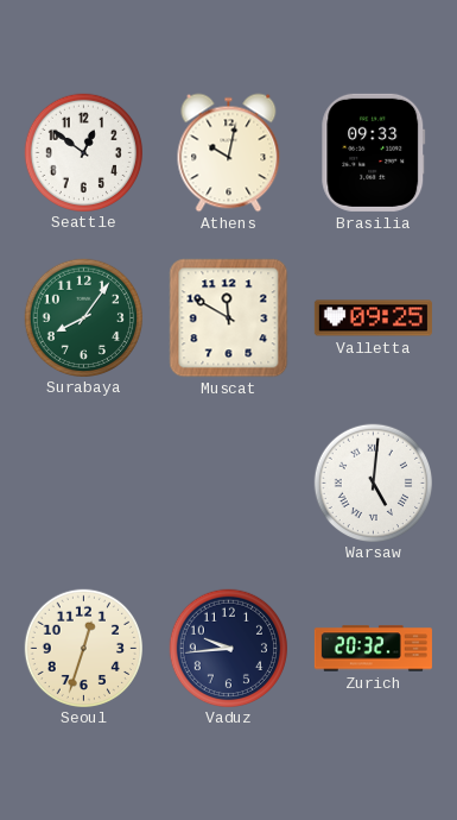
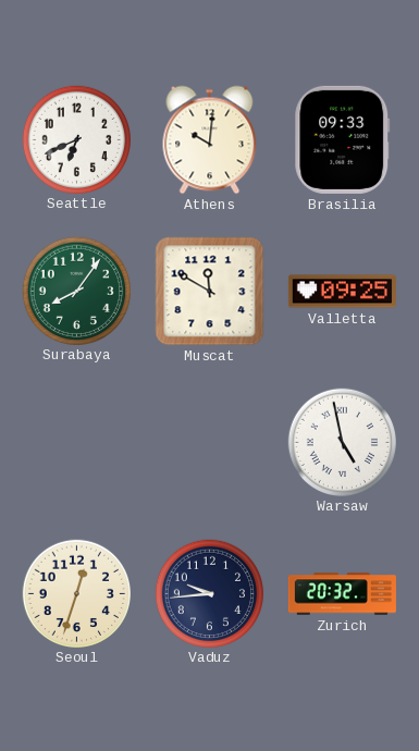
Seattle: 12:51 -> 6:41
Athens: 10:02 -> 10:01
Warsaw: 5:01 -> 4:58
